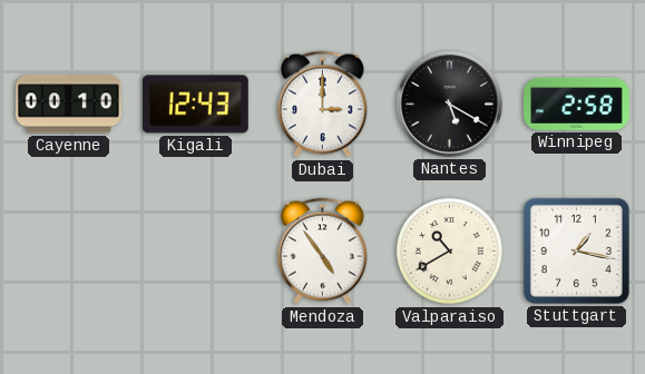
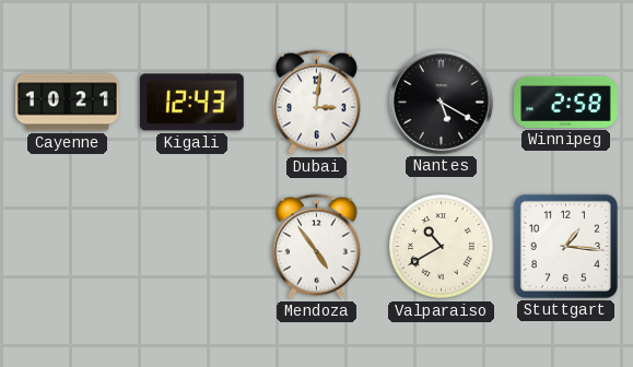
Cayenne: 00:10 -> 10:21
Dubai: 3:00 -> 3:01
Stuttgart: 1:17 -> 1:16
